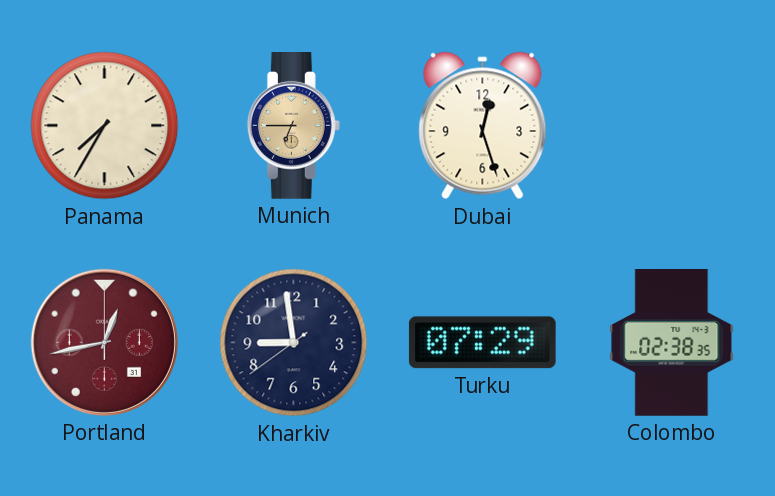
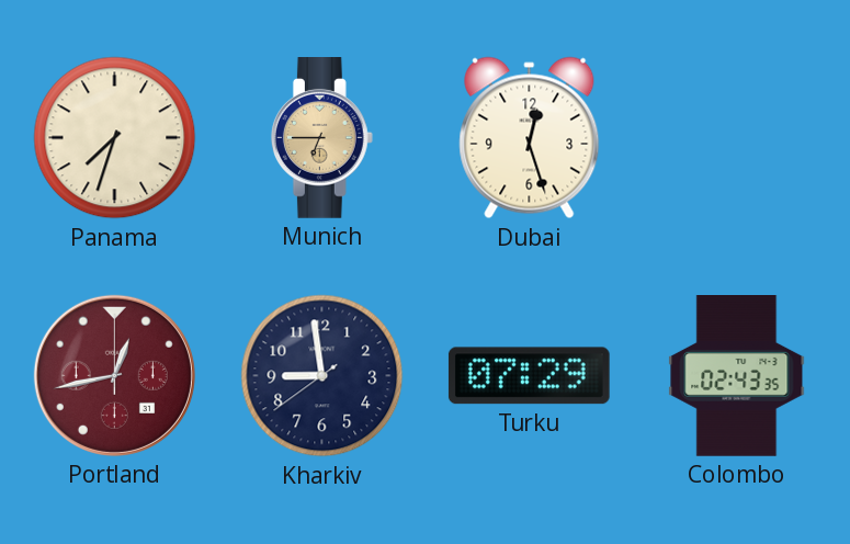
Panama: 7:35 -> 7:33
Colombo: 02:38 -> 02:43
